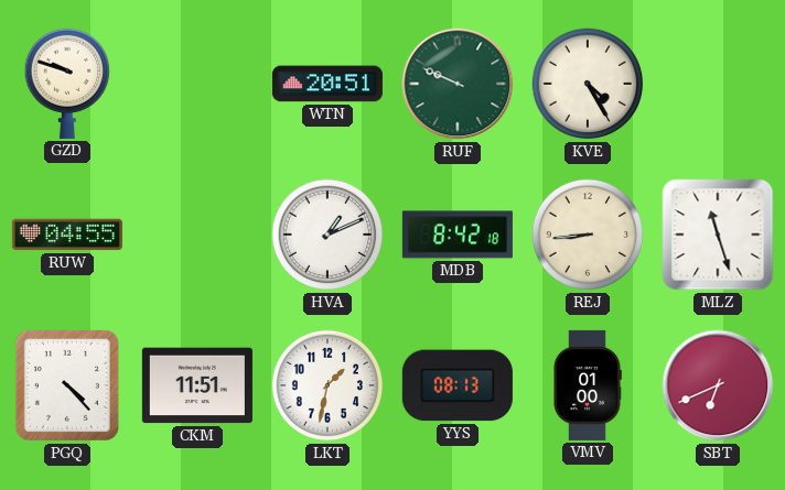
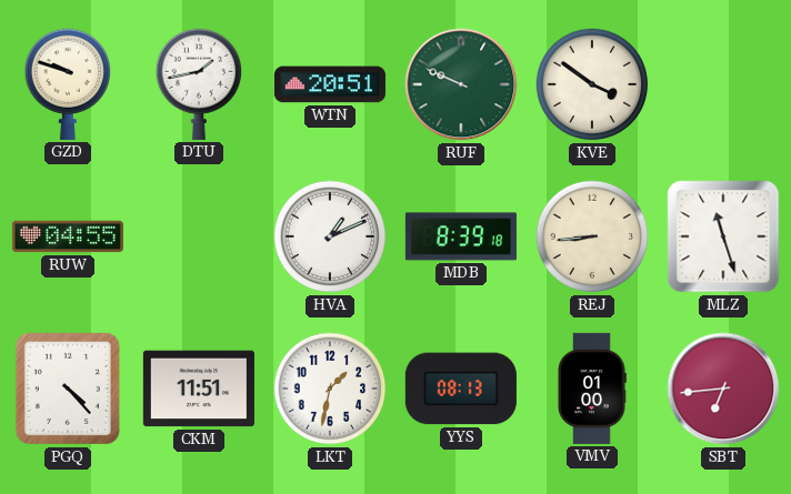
DTU: none -> 1:43
KVE: 4:25 -> 3:51
MDB: 8:42 -> 8:39
SBT: 6:41 -> 6:44
